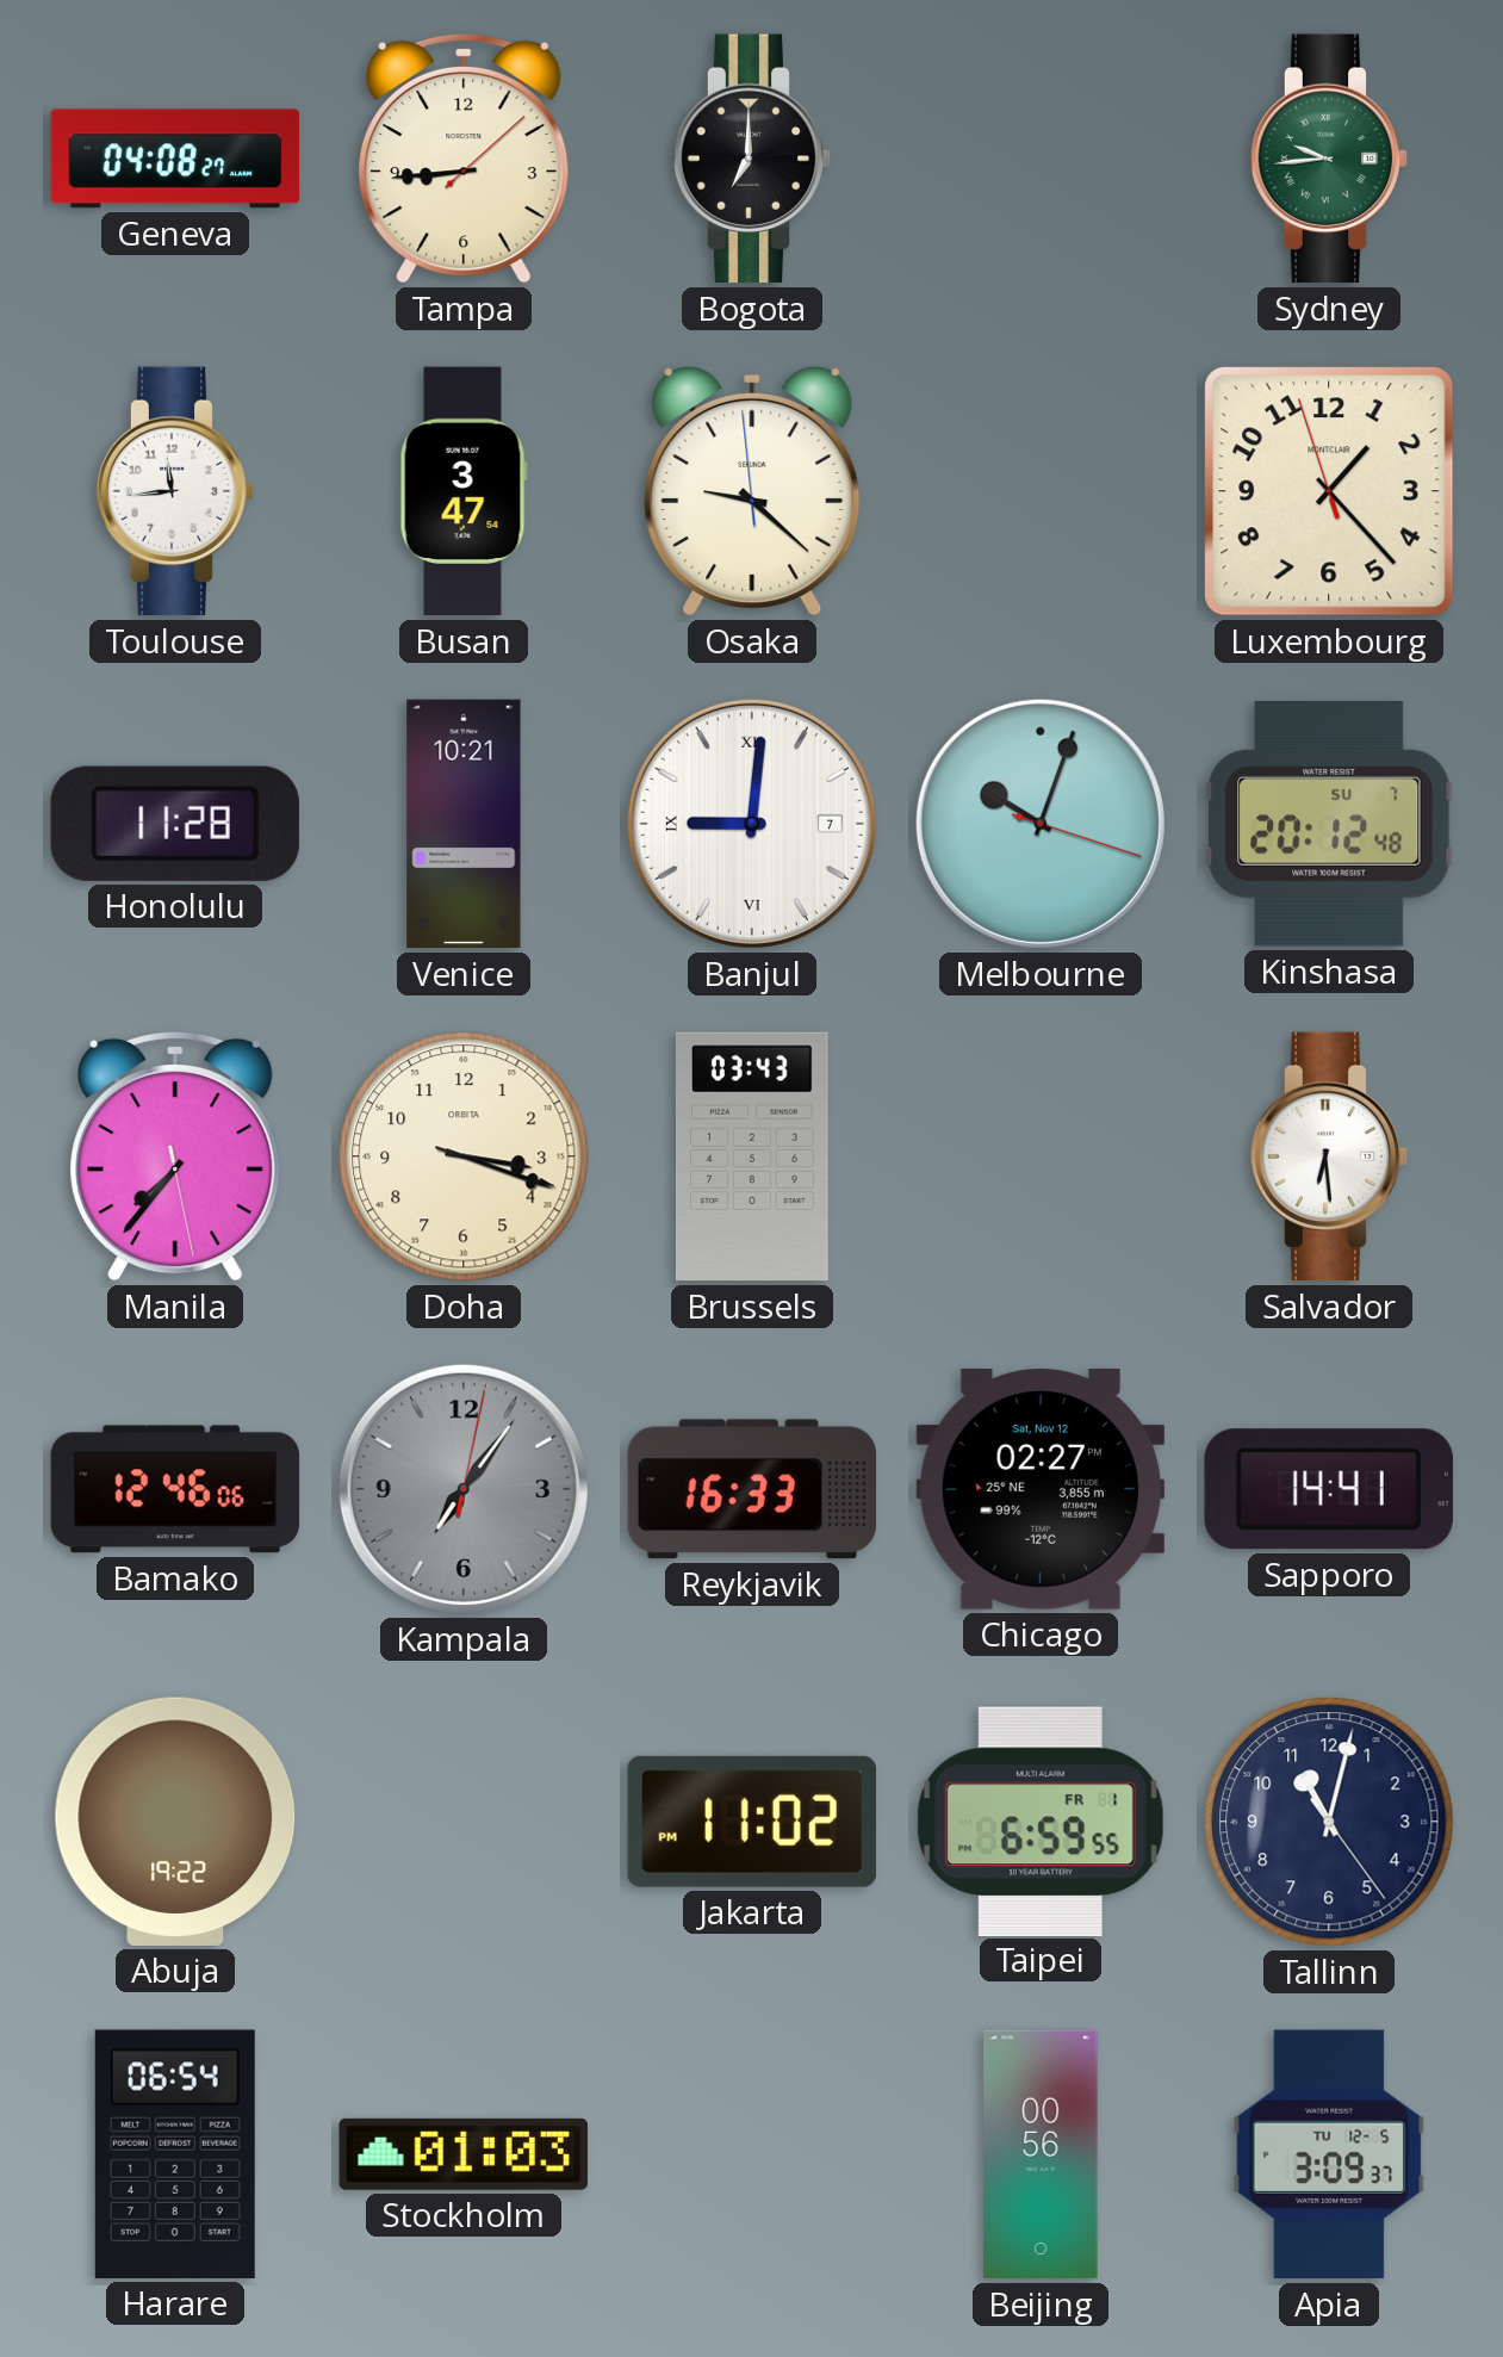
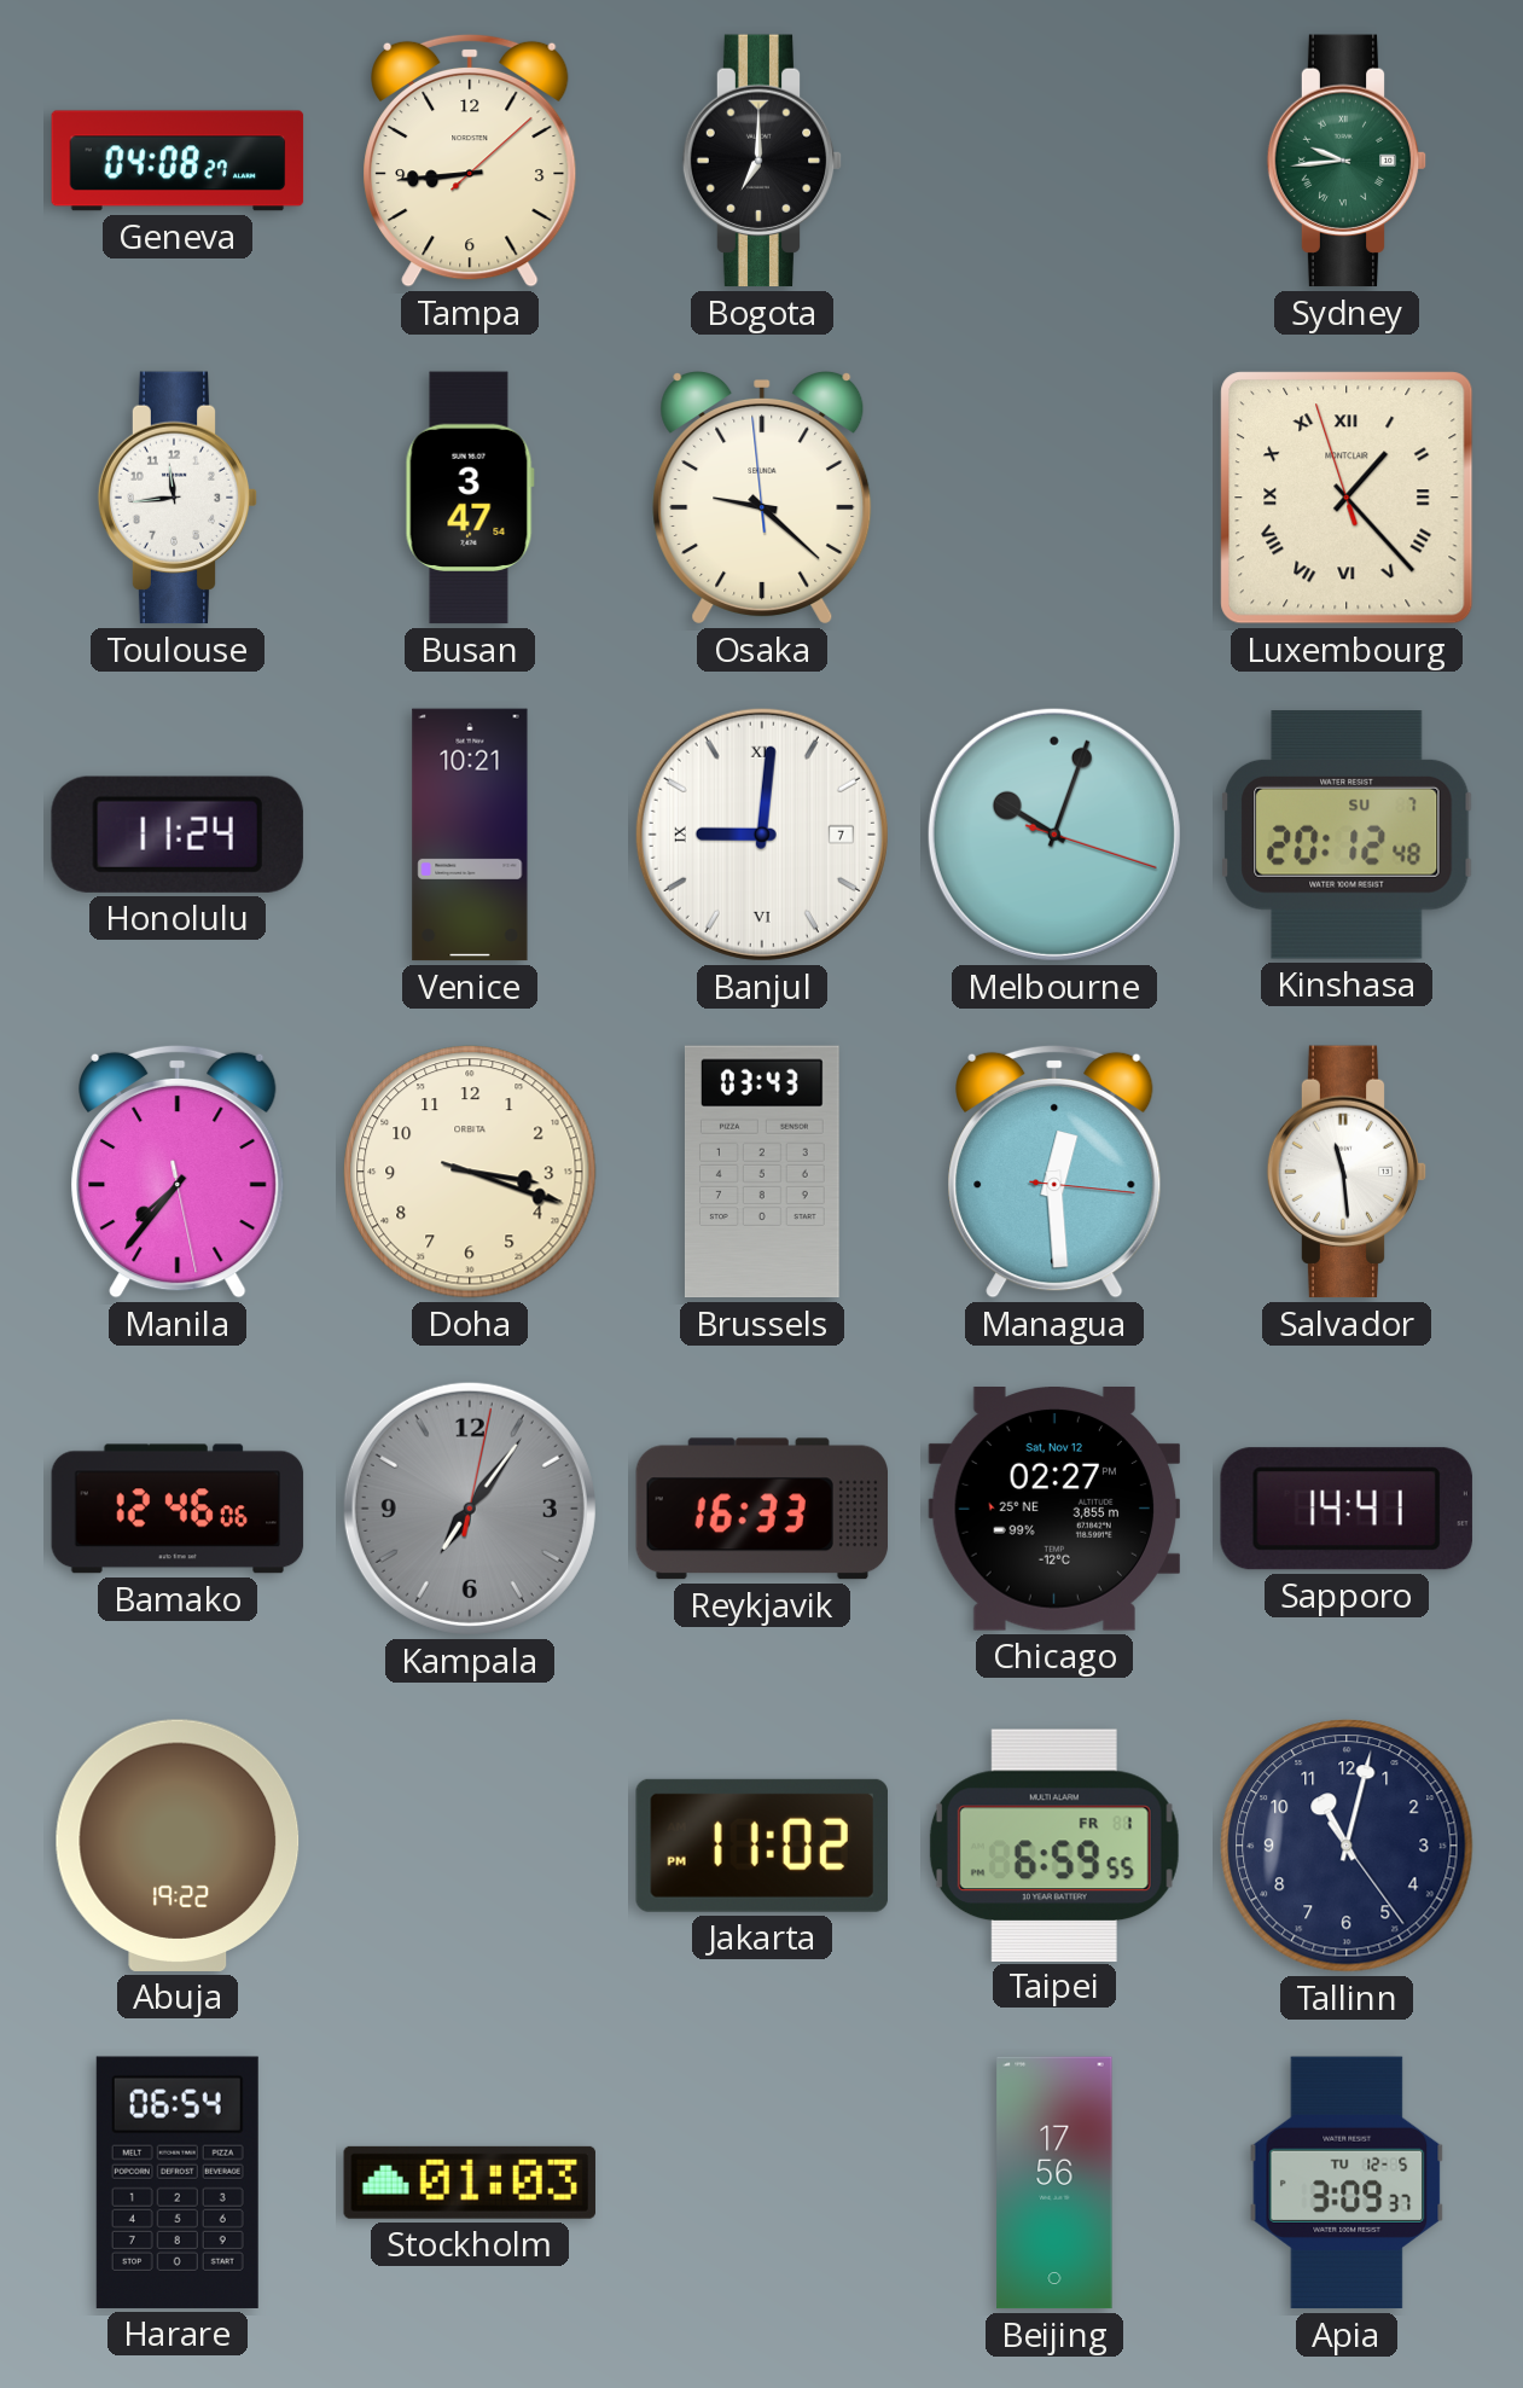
Luxembourg numerals: Arabic -> Roman
Honolulu: 11:28 -> 11:24
Managua: none -> 12:29
Salvador: 6:29 -> 11:29
Beijing: 00:56 -> 17:56
